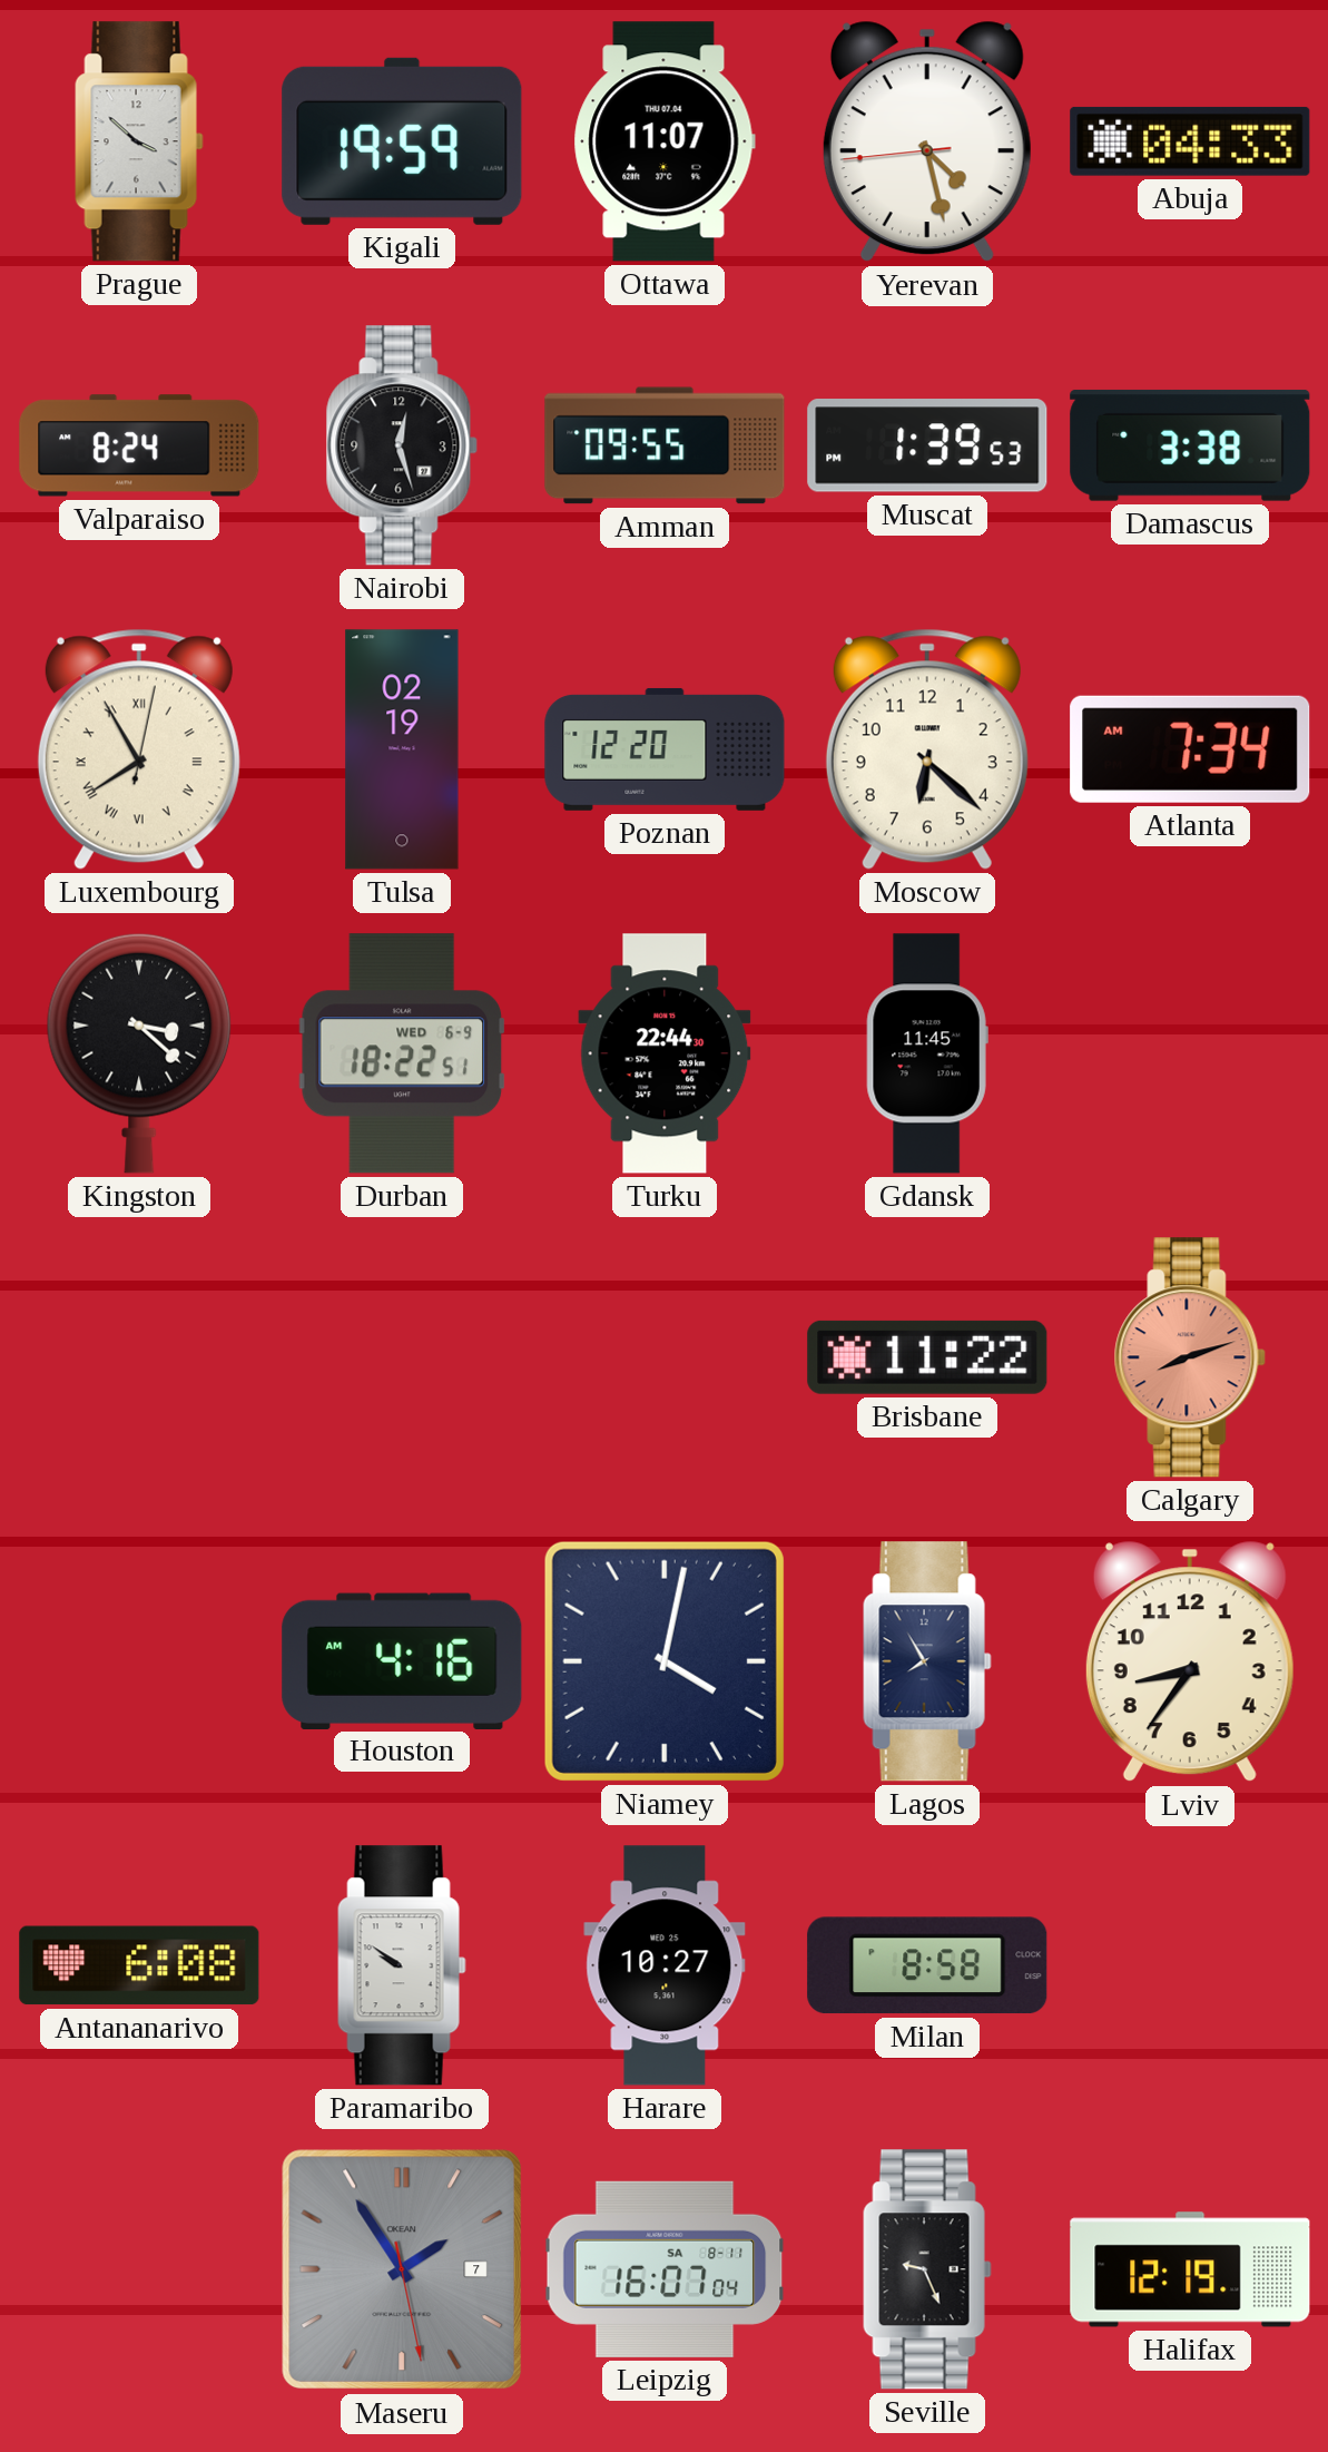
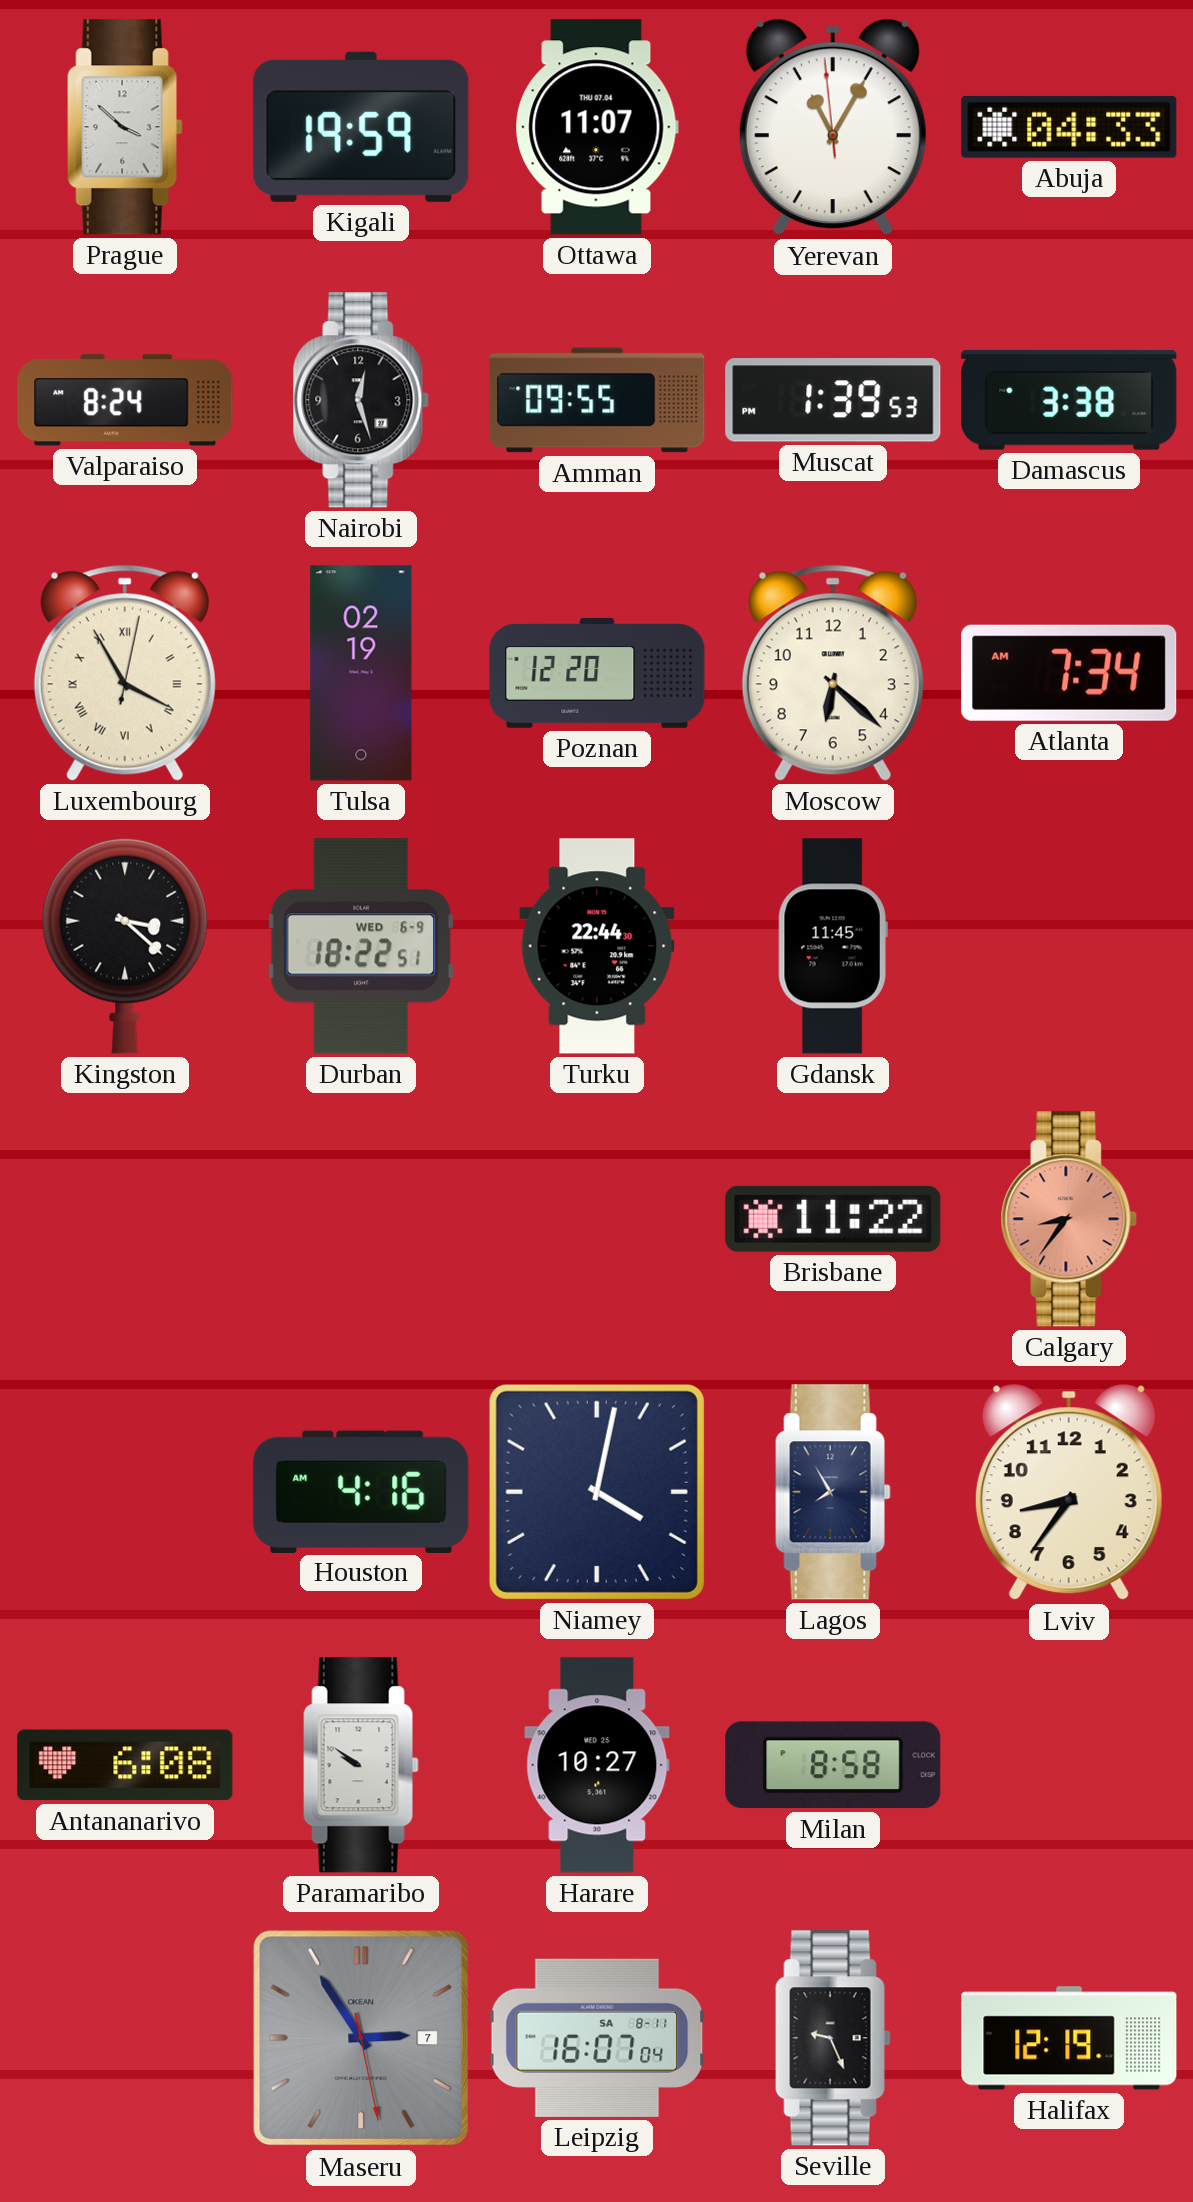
Yerevan: 4:27 -> 11:04
Luxembourg: 7:55 -> 3:55
Calgary: 8:12 -> 8:36
Maseru: 1:54 -> 2:54
